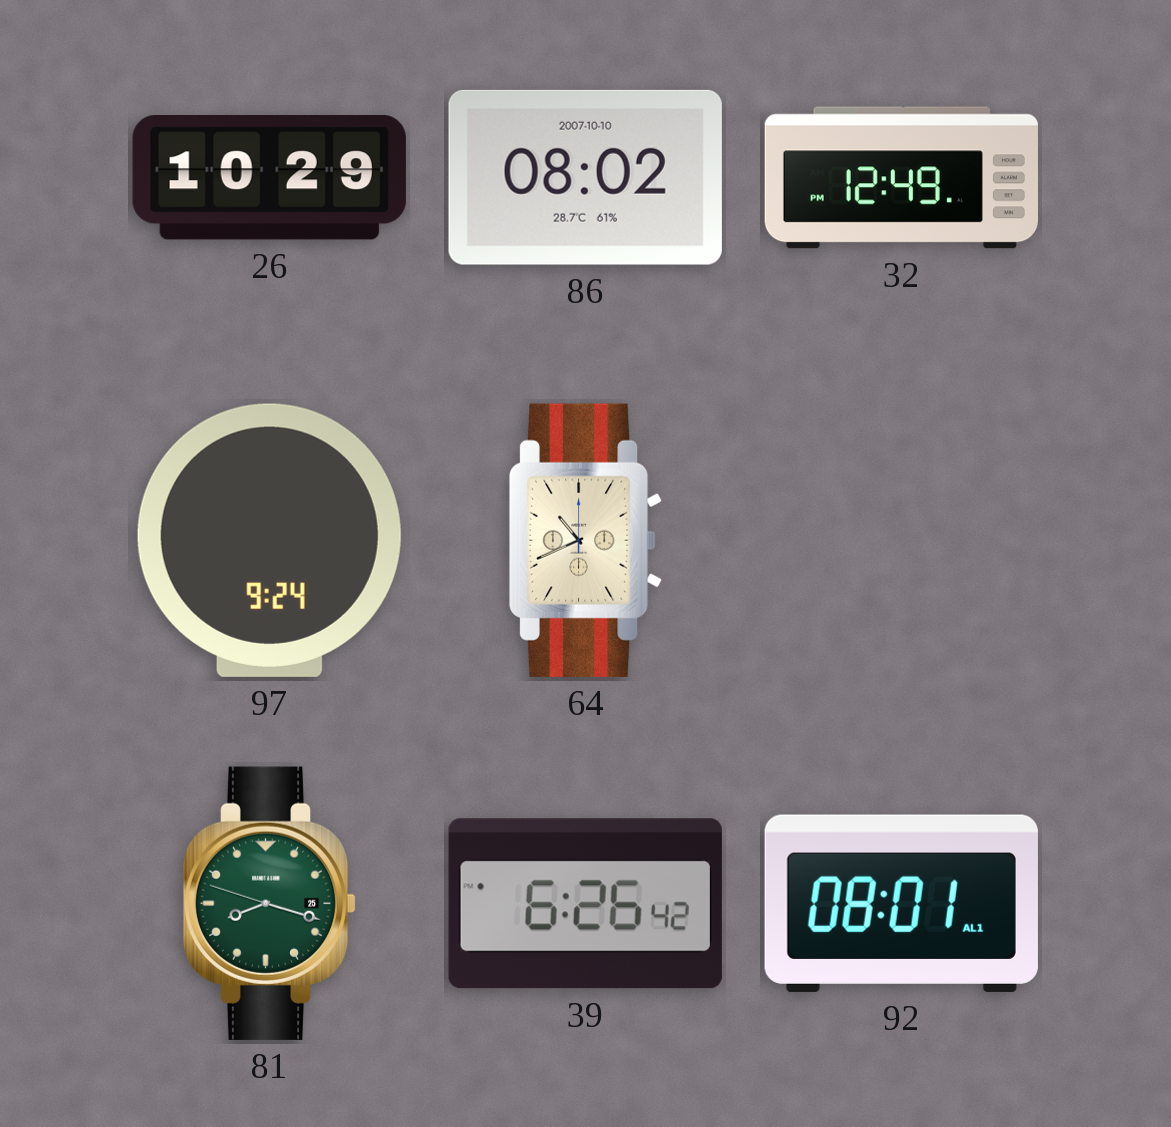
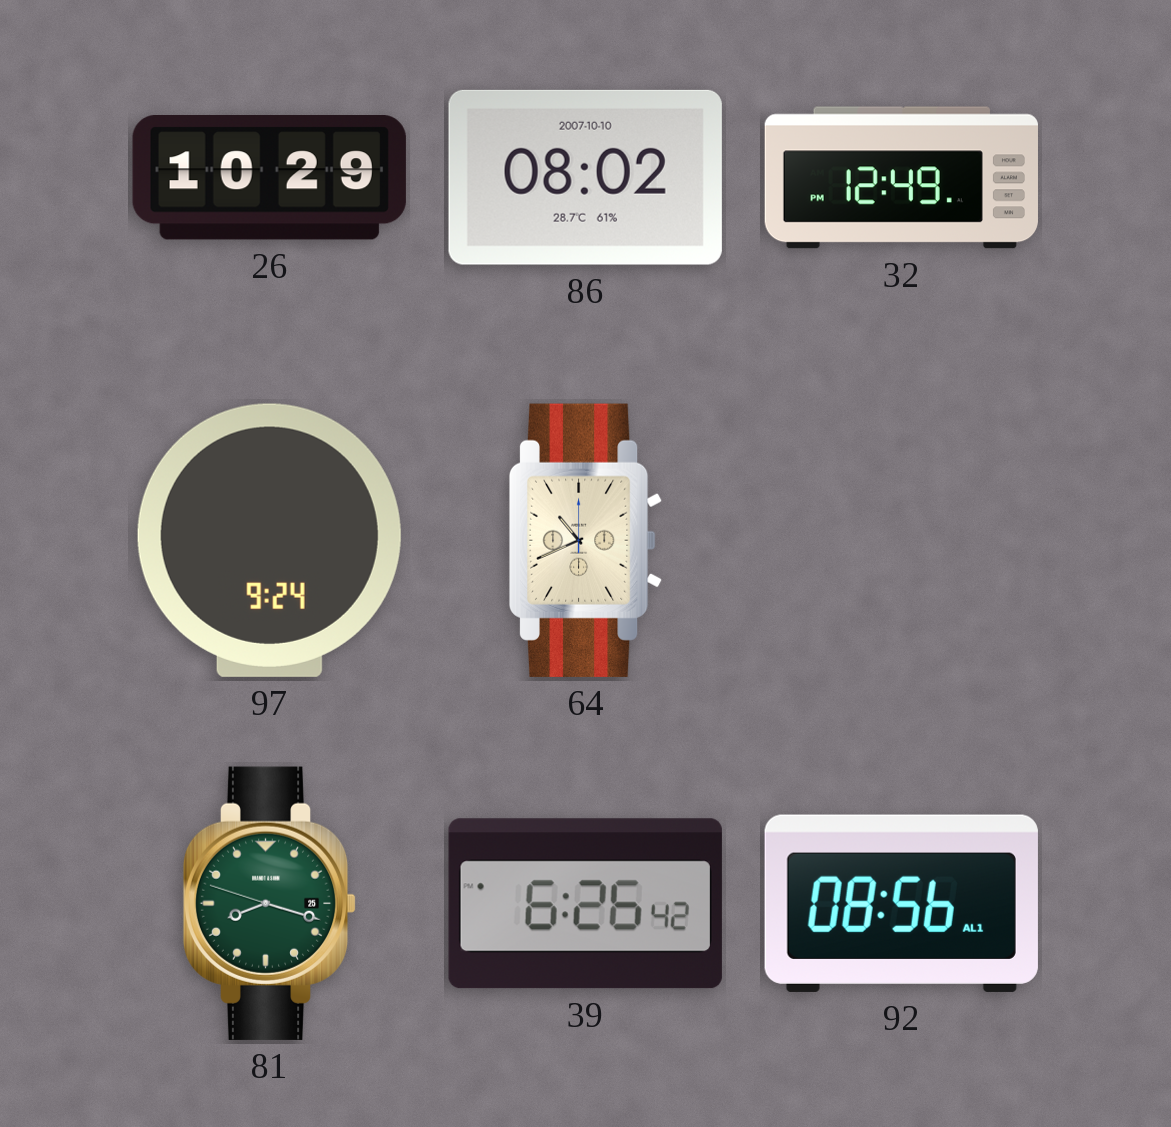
92: 08:01 -> 08:56
